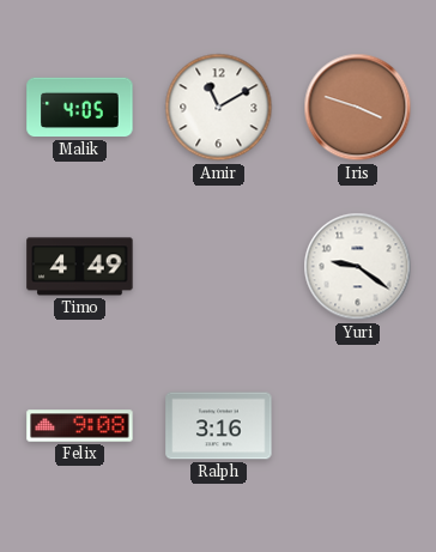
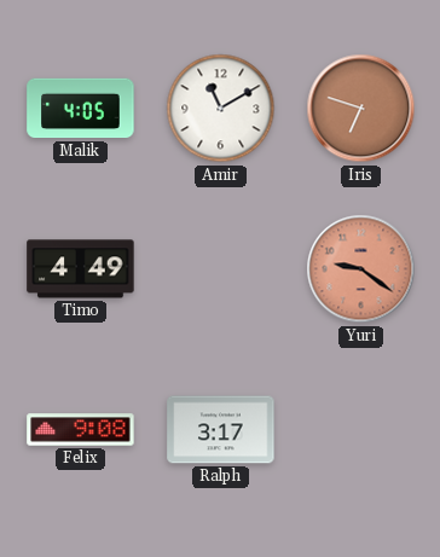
Iris: 3:48 -> 6:48
Yuri dial: white -> salmon
Ralph: 3:16 -> 3:17
